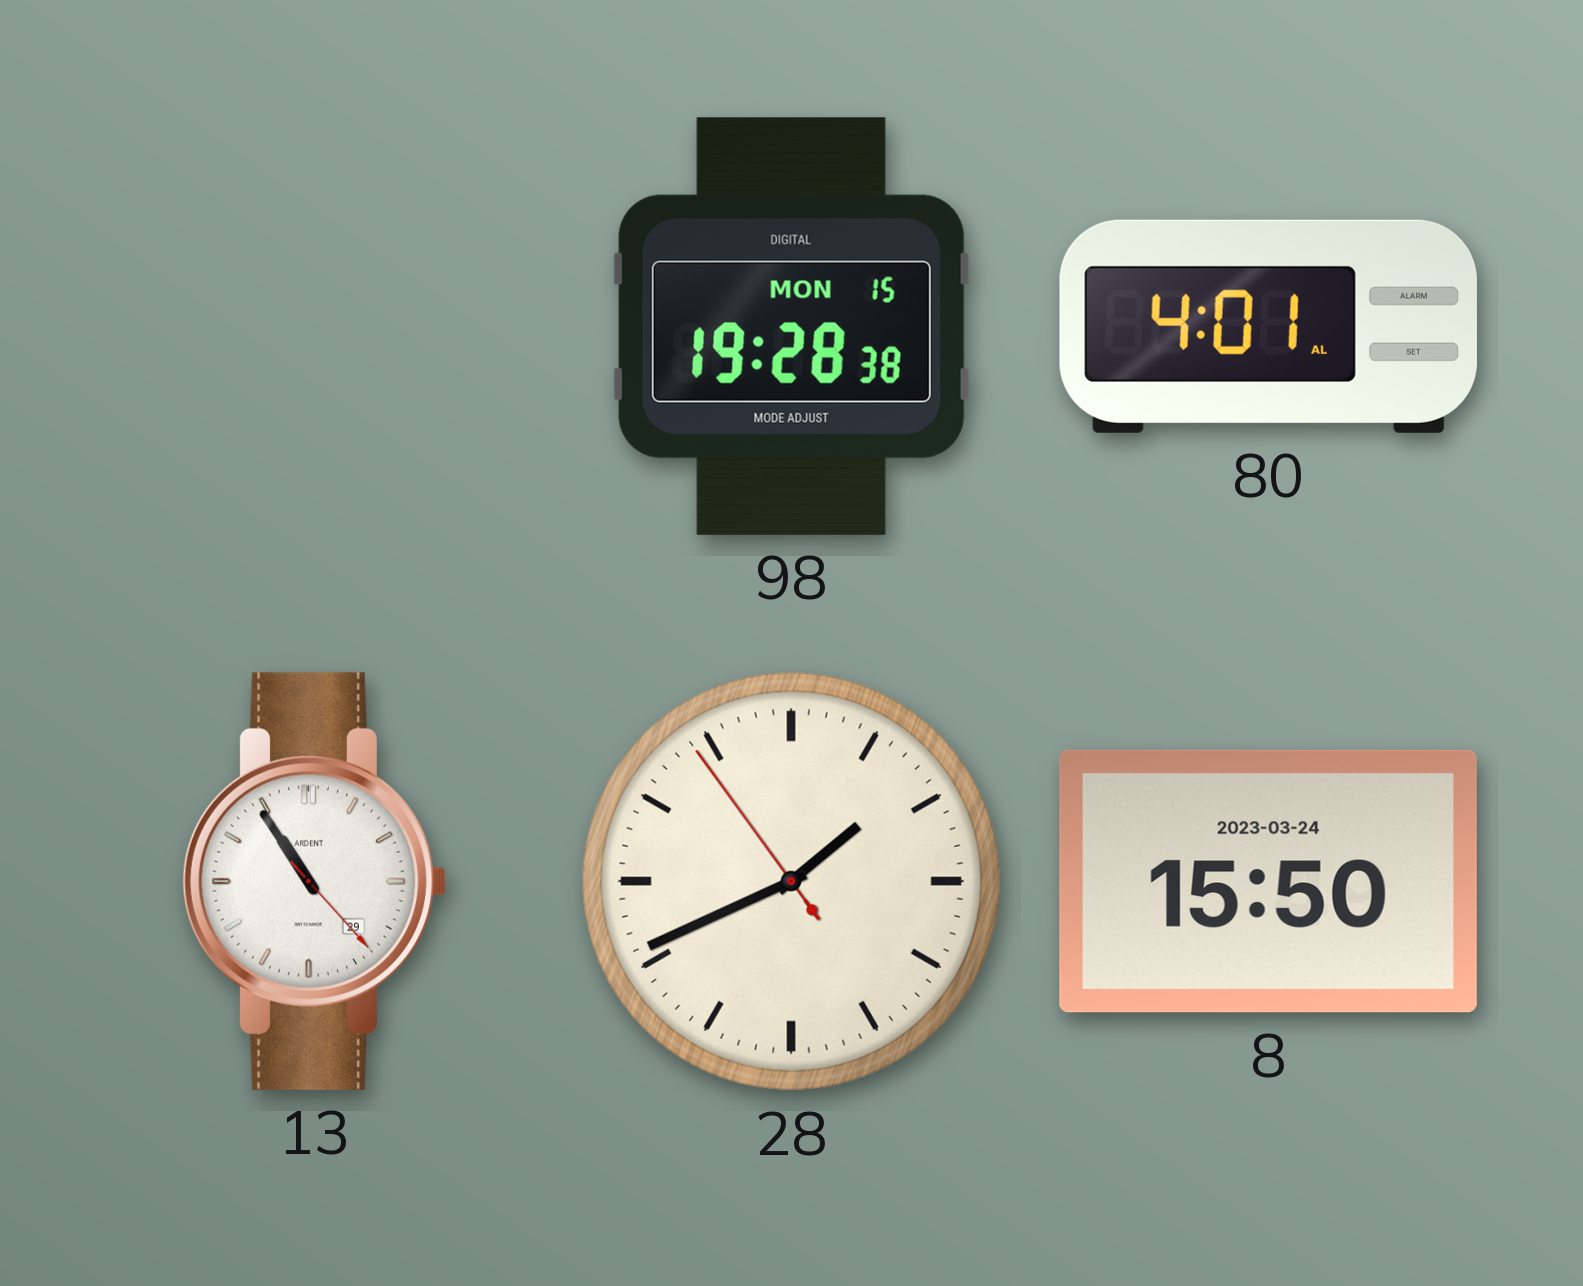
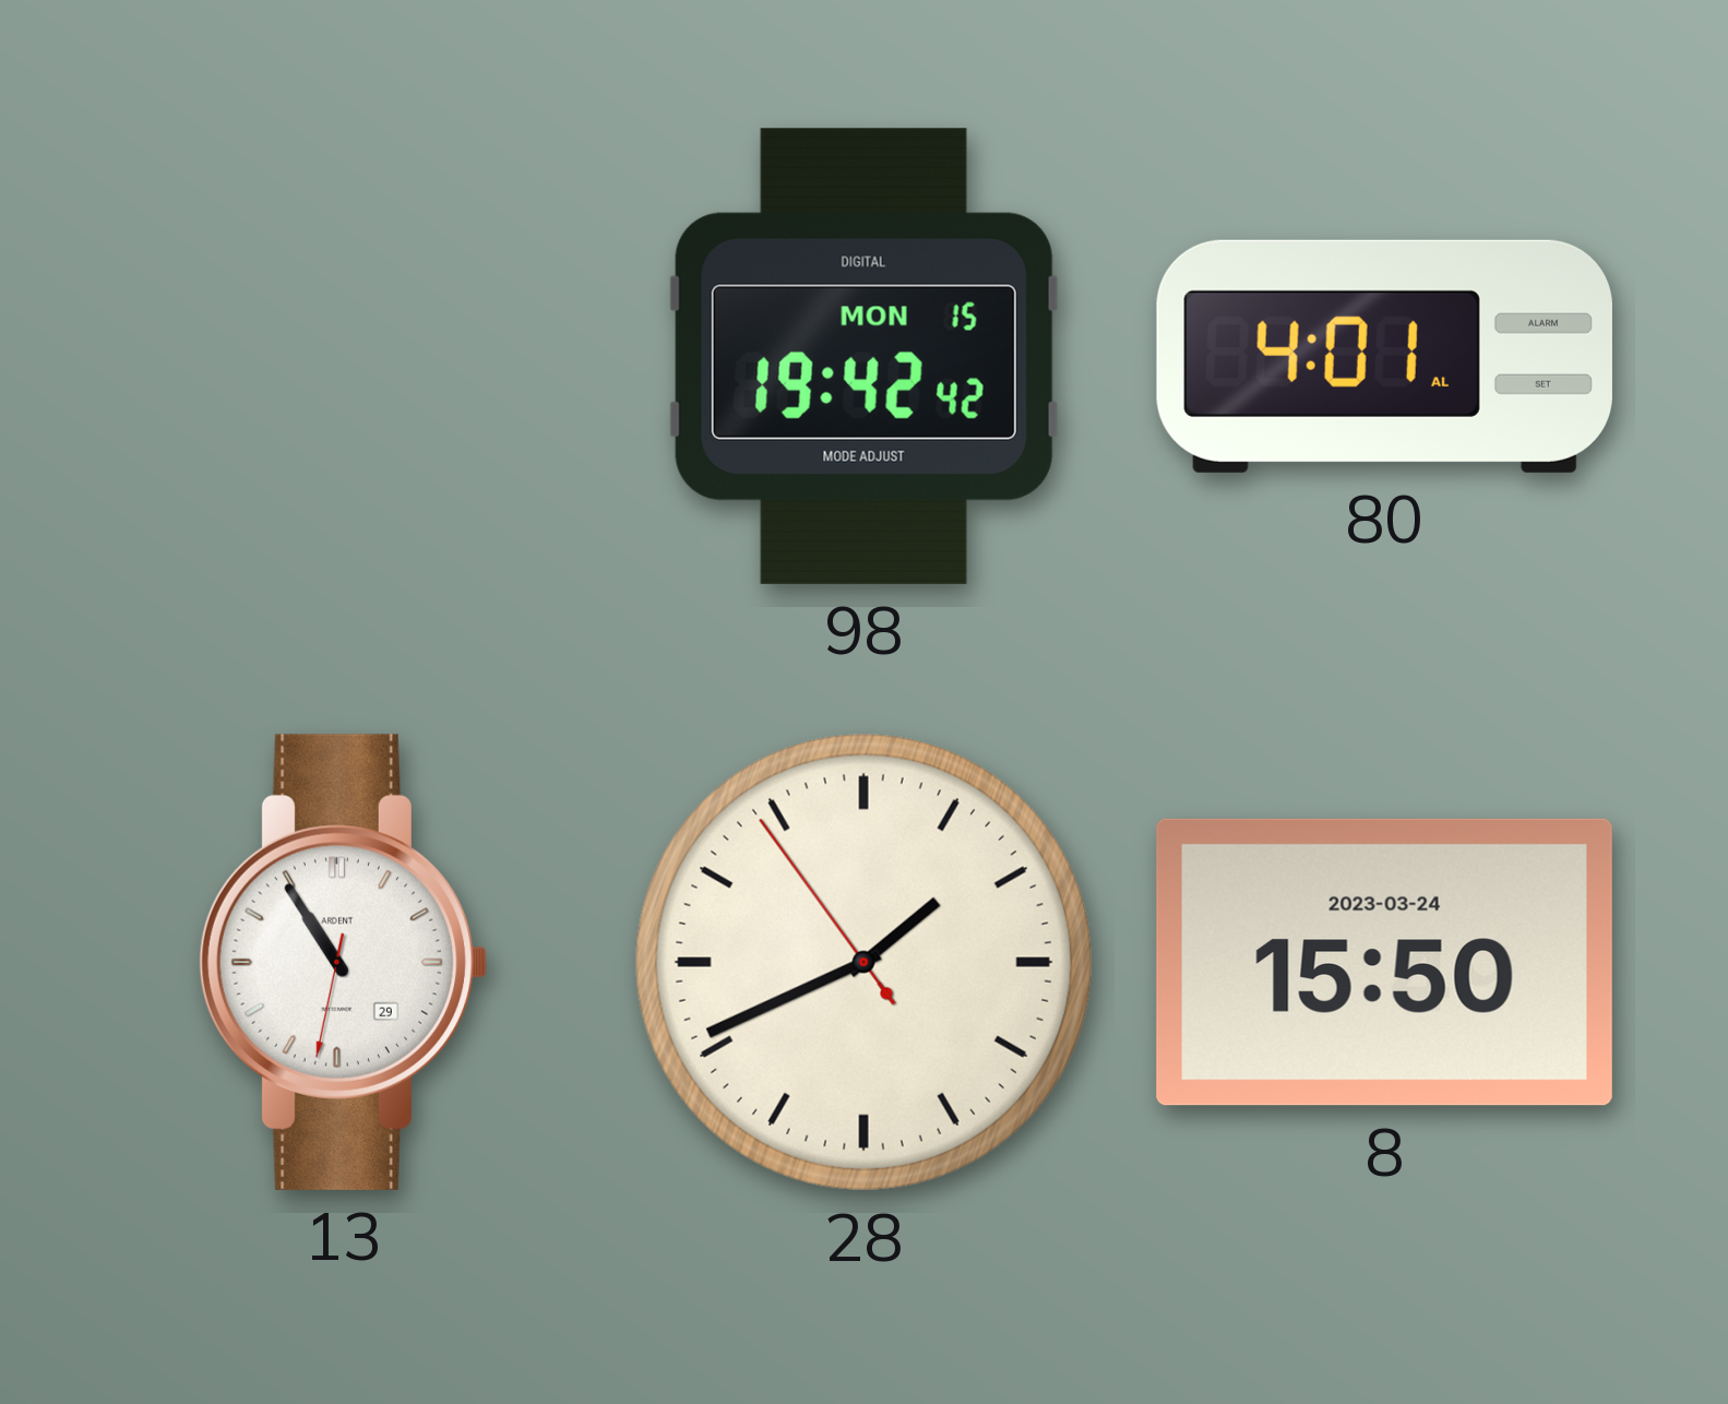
98: 19:28 -> 19:42
13: 10:54:23 -> 10:54:32
